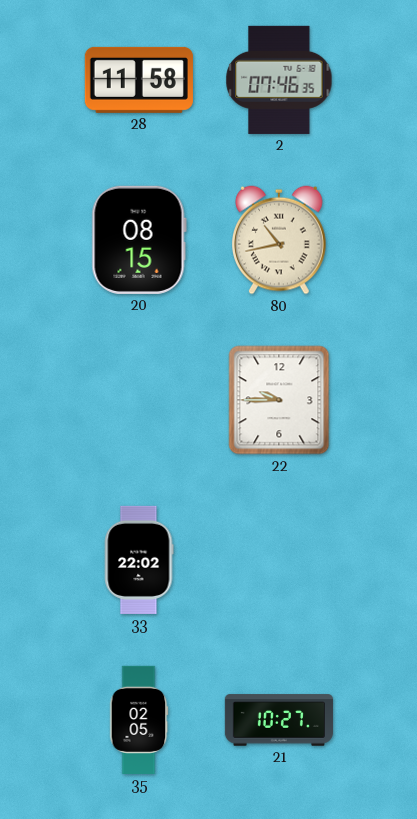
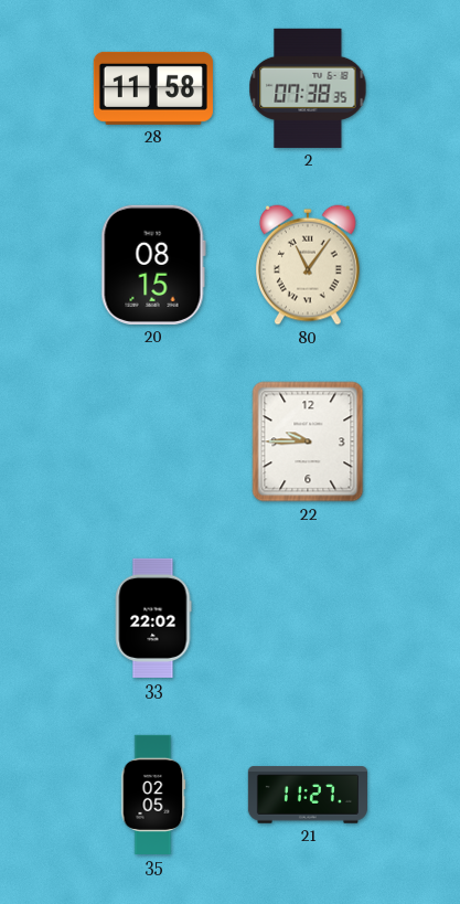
2: 07:46 -> 07:38
80: 10:43 -> 11:06
21: 10:27 -> 11:27
